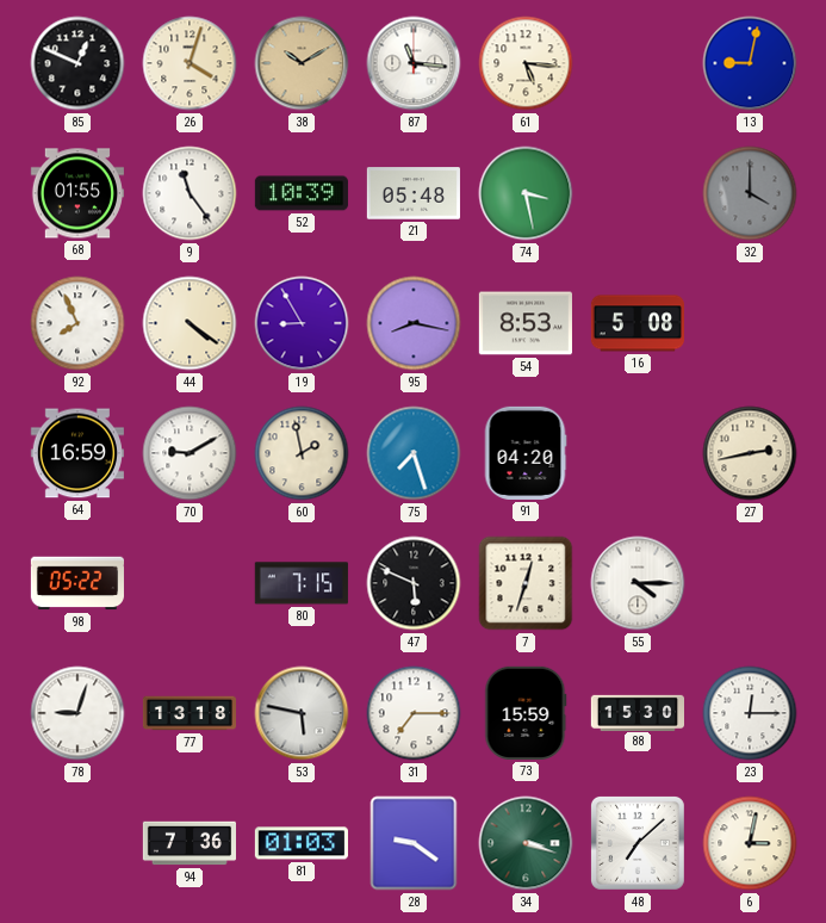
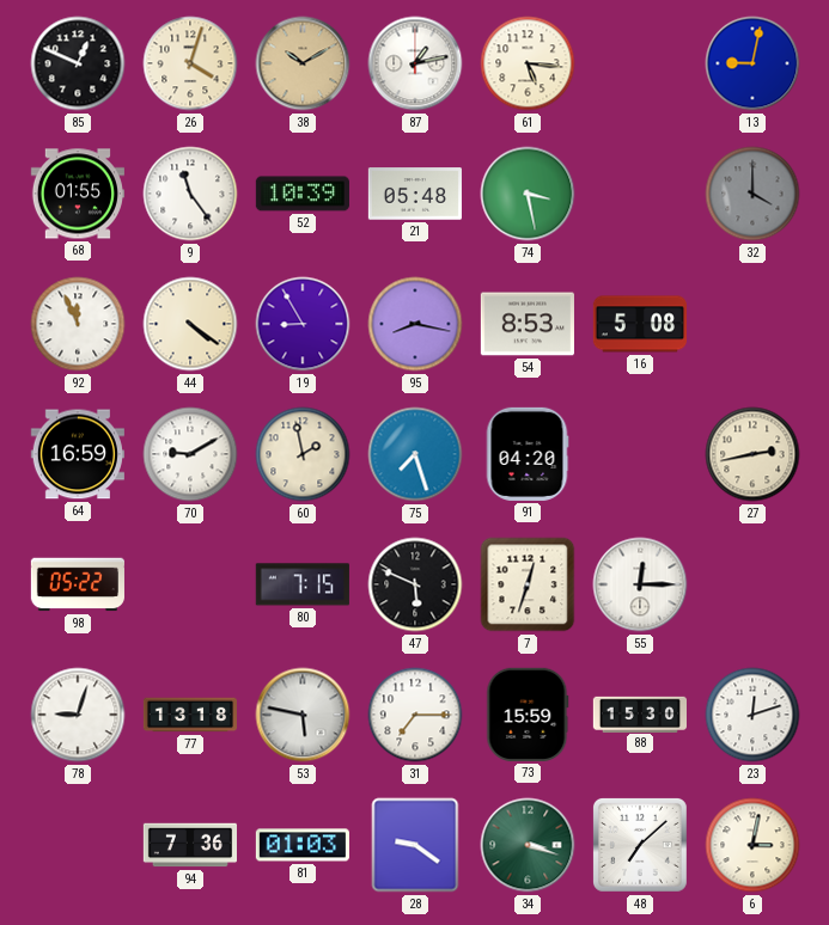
87: 11:16 -> 1:13
92: 7:56 -> 11:56
55: 4:15 -> 12:15
23: 12:15 -> 12:12
